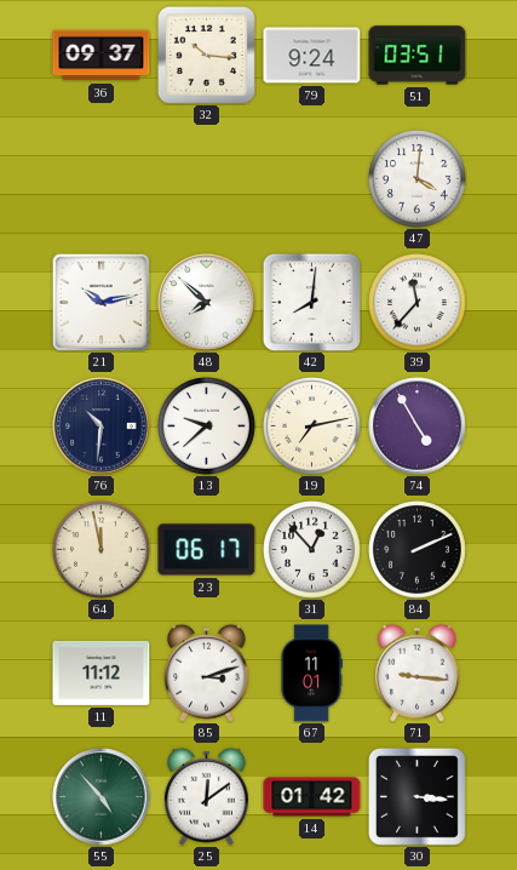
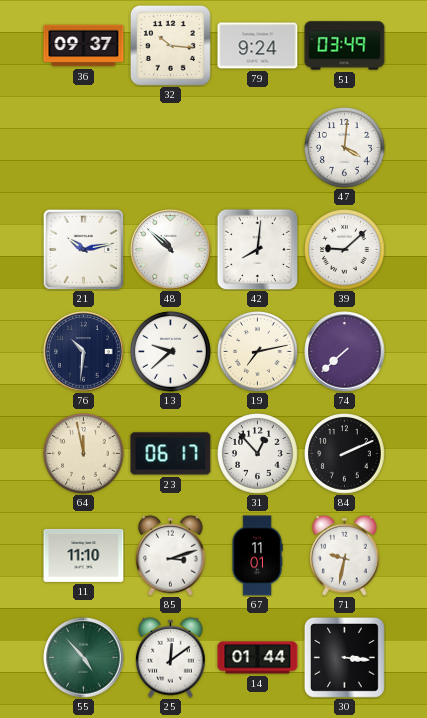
51: 03:51 -> 03:49
48: 7:52 -> 10:52
39: 11:37 -> 9:08
74: 4:55 -> 7:38
11: 11:12 -> 11:10
71: 9:16 -> 9:32
14: 01:42 -> 01:44
